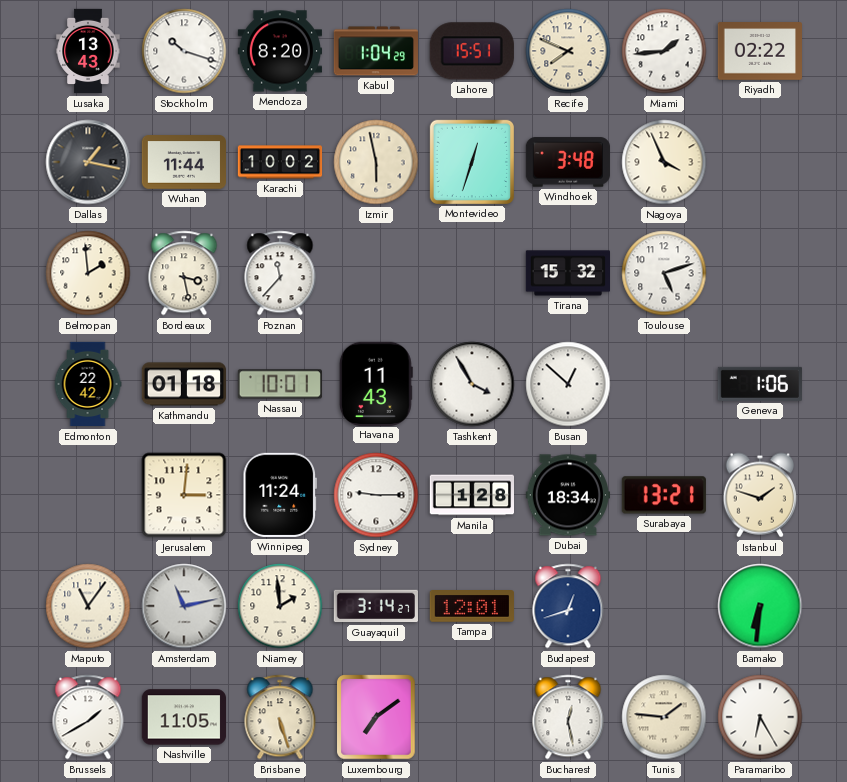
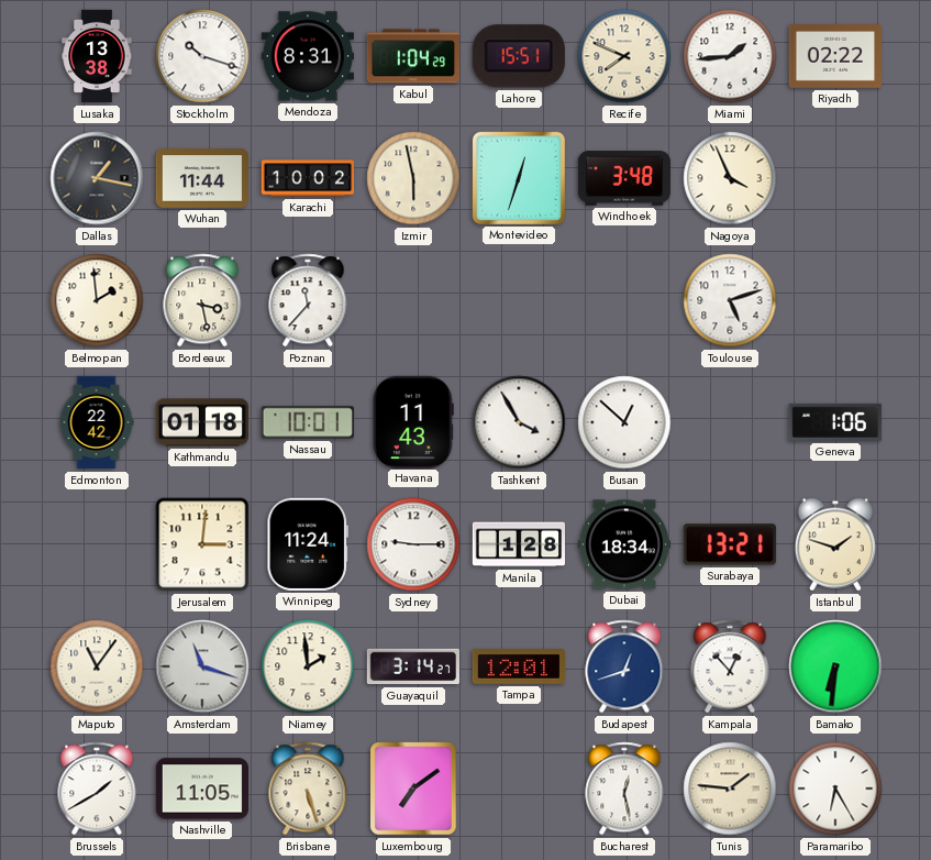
Lusaka: 13:43 -> 13:38
Mendoza: 8:20 -> 8:31
Tirana: 15:32 -> none
Amsterdam: 11:13 -> 11:18
Kampala: none -> 12:53
